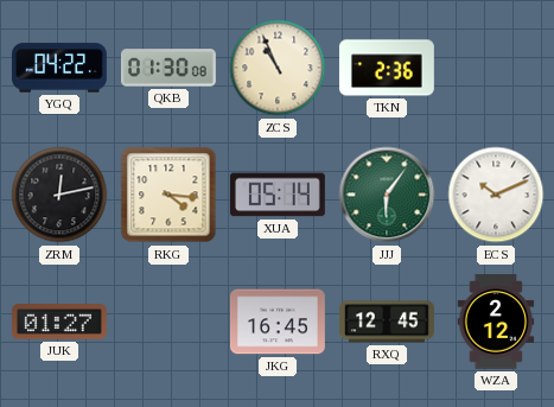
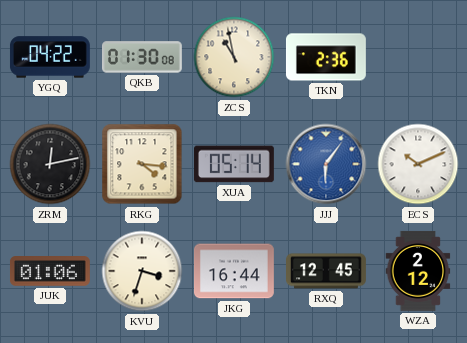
ZCS: 10:56 -> 10:58
JJJ dial: green -> blue
JUK: 01:27 -> 01:06
KVU: none -> 3:33
JKG: 16:45 -> 16:44
